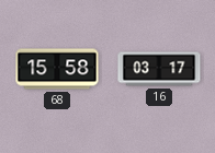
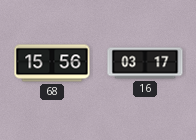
68: 15:58 -> 15:56
